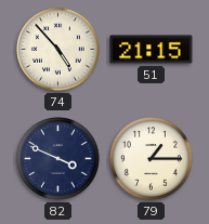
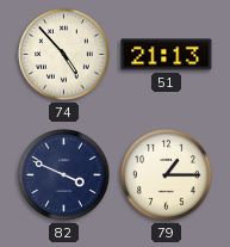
51: 21:15 -> 21:13
